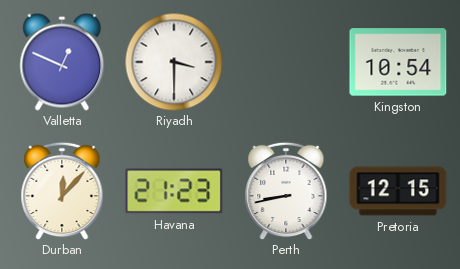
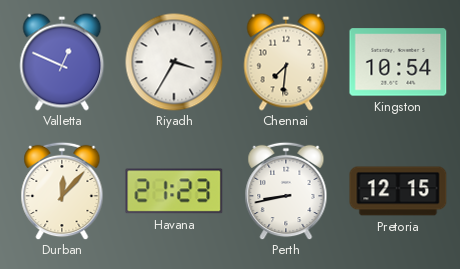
Riyadh: 3:30 -> 3:35
Chennai: none -> 7:31
